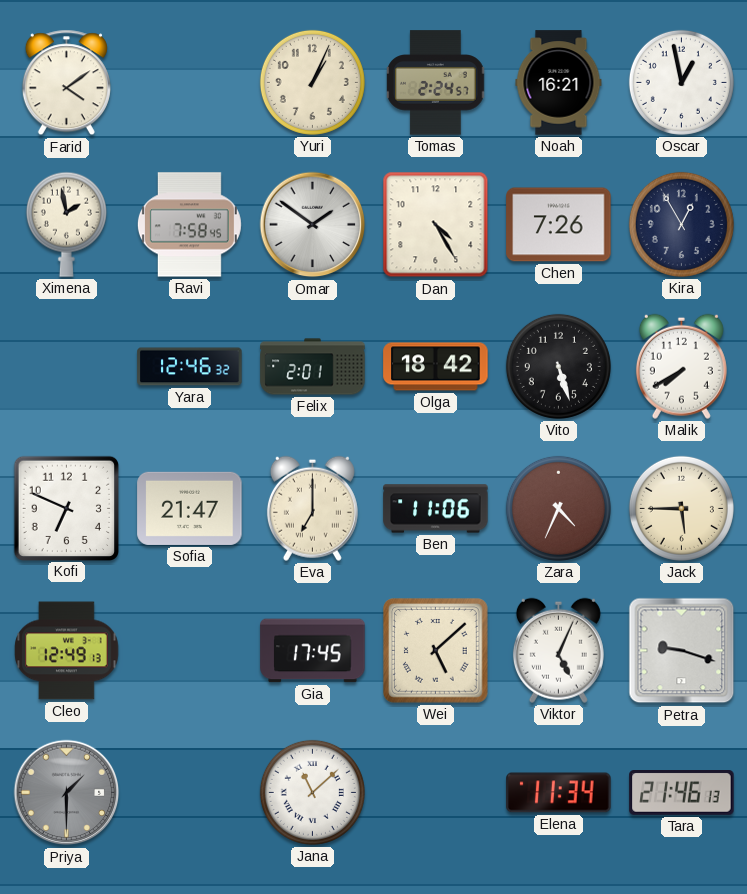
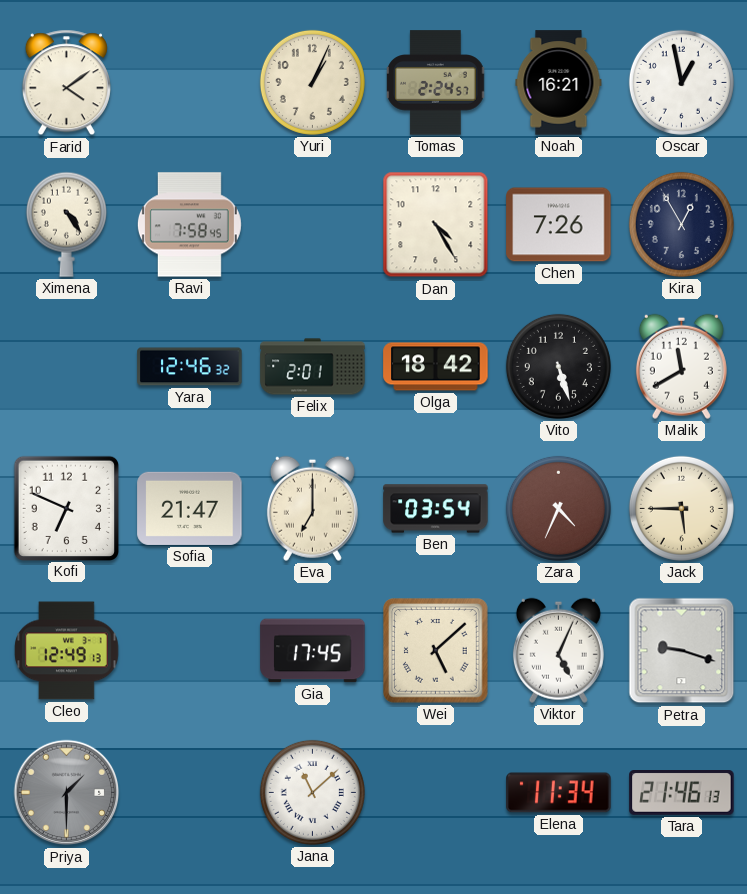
Ximena: 1:58 -> 4:24
Omar: 1:51 -> none
Malik: 7:40 -> 11:40
Ben: 11:06 -> 03:54
